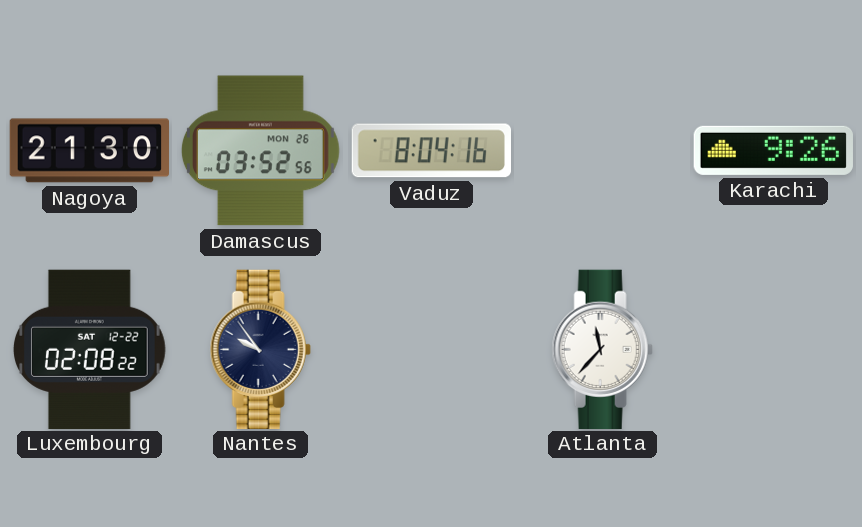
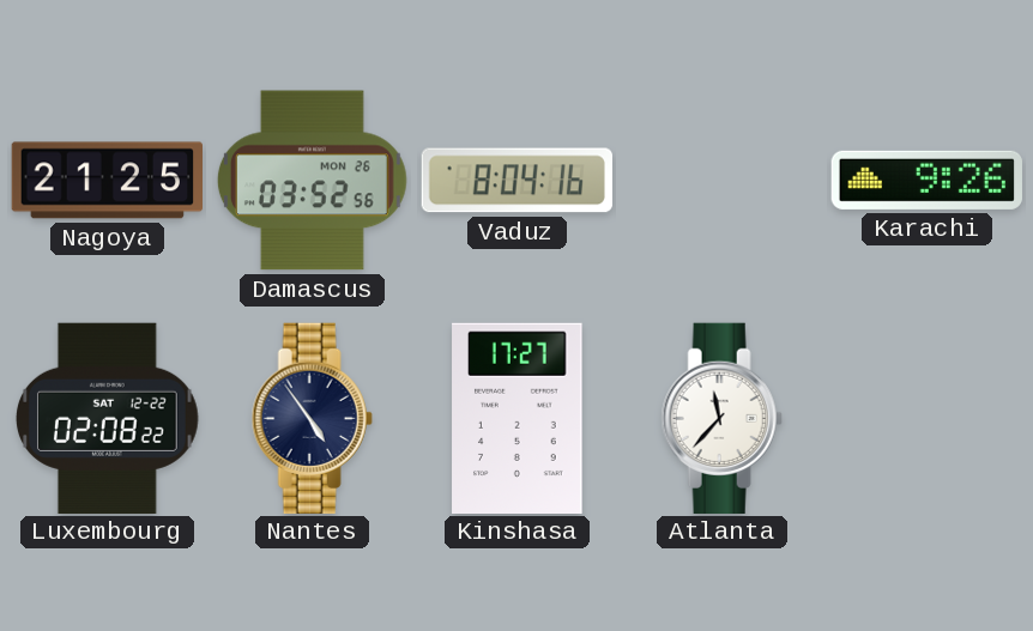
Nagoya: 21:30 -> 21:25
Nantes: 9:54 -> 4:54
Kinshasa: none -> 17:27
